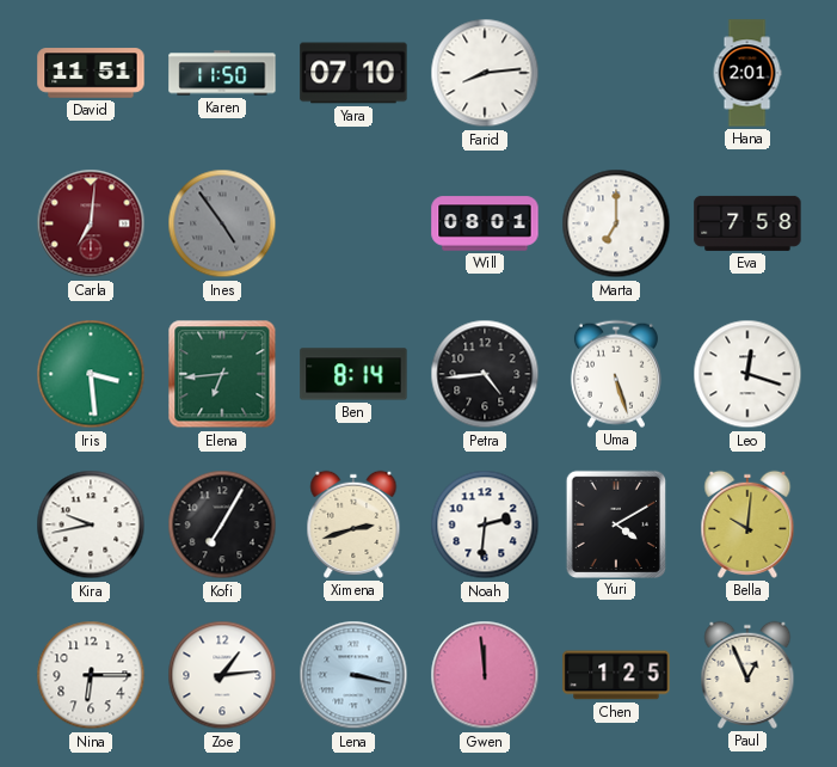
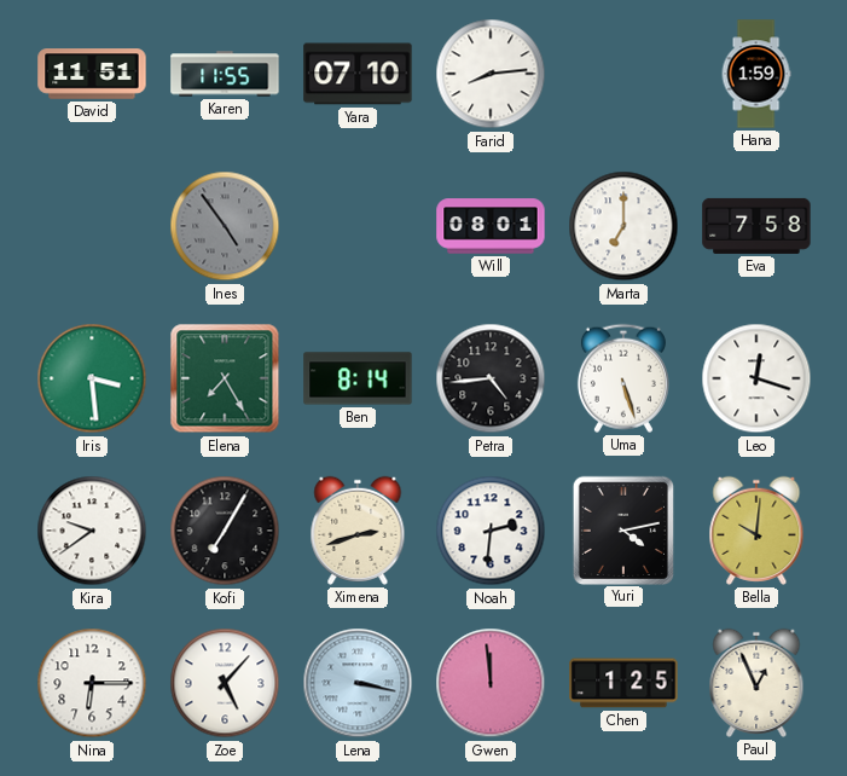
Karen: 11:50 -> 11:55
Hana: 2:01 -> 1:59
Carla: 7:01 -> none
Elena: 6:44 -> 7:25
Kira: 9:43 -> 9:39
Yuri: 4:10 -> 4:13
Zoe: 1:14 -> 5:07
